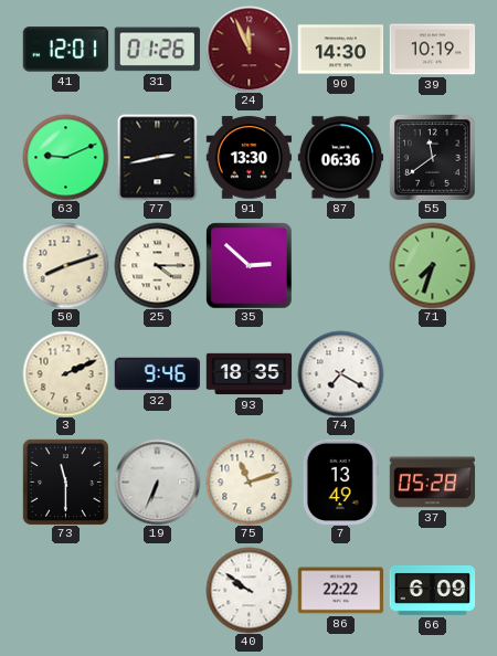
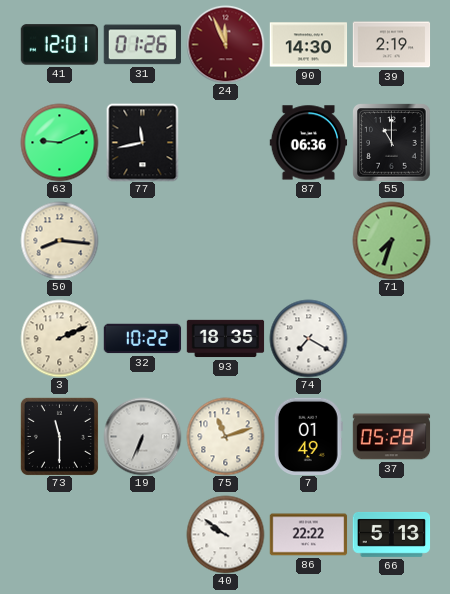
39: 10:19 -> 2:19
77: 2:43 -> 11:43
91: 13:30 -> none
55: 11:39 -> 11:00
50: 8:12 -> 8:16
25: 4:15 -> none
35: 2:52 -> none
32: 9:46 -> 10:22
7: 13:49 -> 01:49
66: 6:09 -> 5:13
